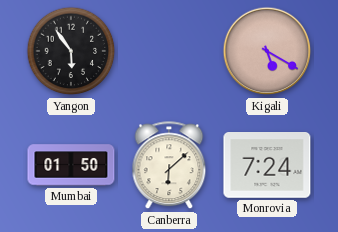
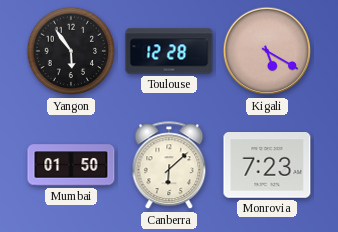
Toulouse: none -> 12:28
Monrovia: 7:24 -> 7:23
